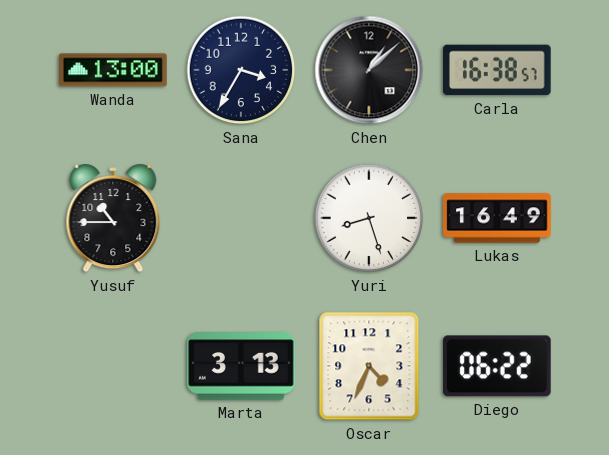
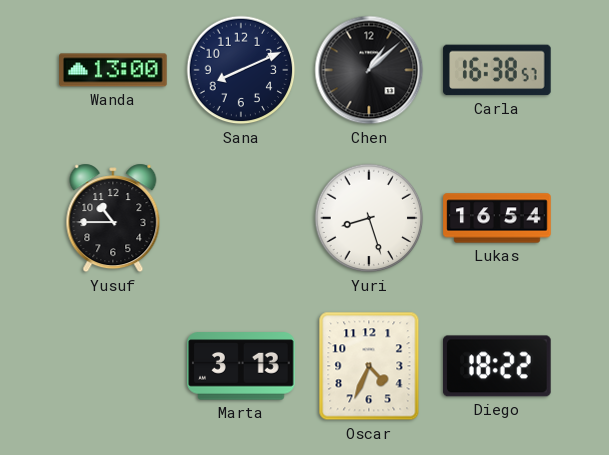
Sana: 3:35 -> 8:11
Lukas: 16:49 -> 16:54
Diego: 06:22 -> 18:22
